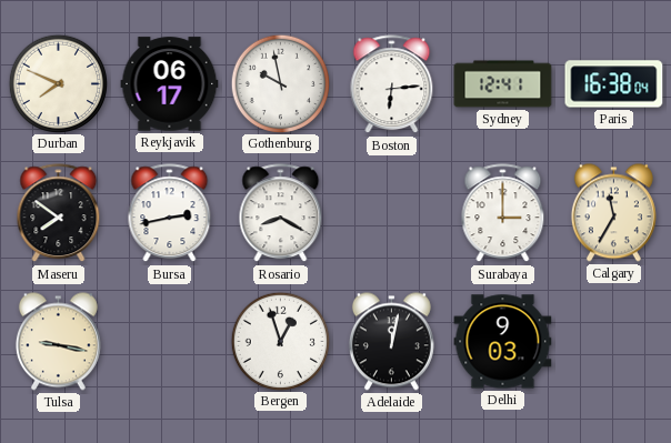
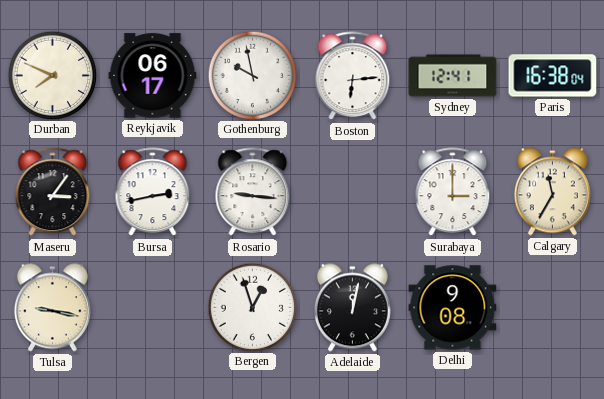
Maseru: 7:51 -> 3:06
Rosario: 8:20 -> 9:16
Delhi: 9:03 -> 9:08
